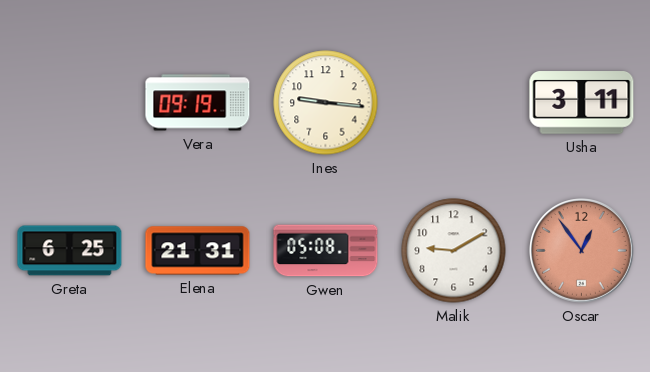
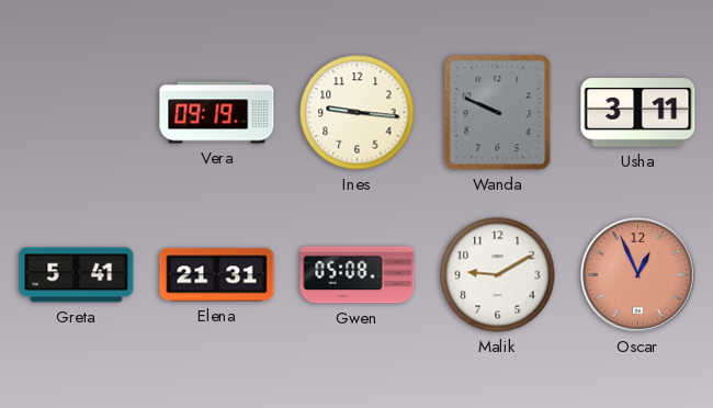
Wanda: none -> 9:49
Greta: 6:25 -> 5:41
Oscar: 12:54 -> 12:56
